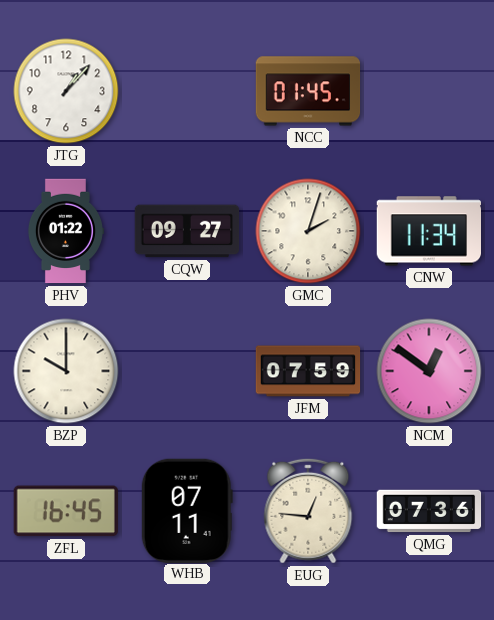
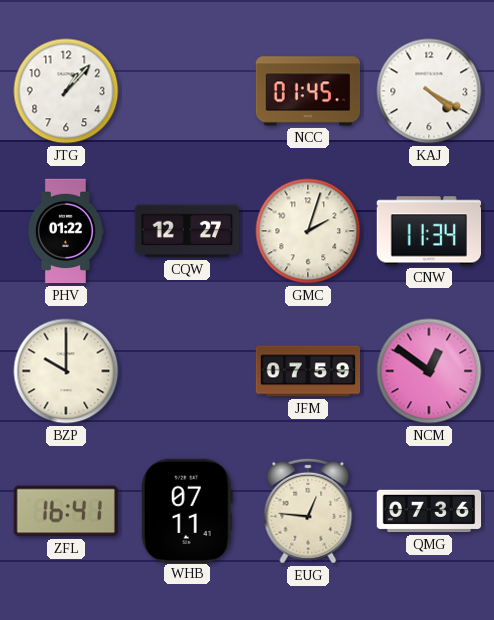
KAJ: none -> 4:20
CQW: 09:27 -> 12:27
ZFL: 16:45 -> 16:41
